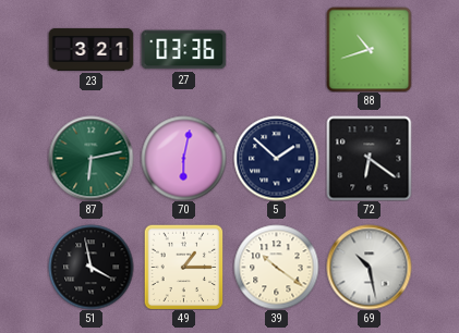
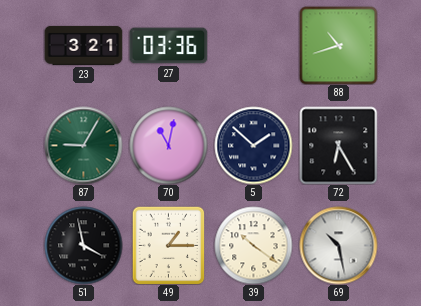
87: 6:13 -> 9:05
70: 6:02 -> 11:02
72: 6:21 -> 6:25
